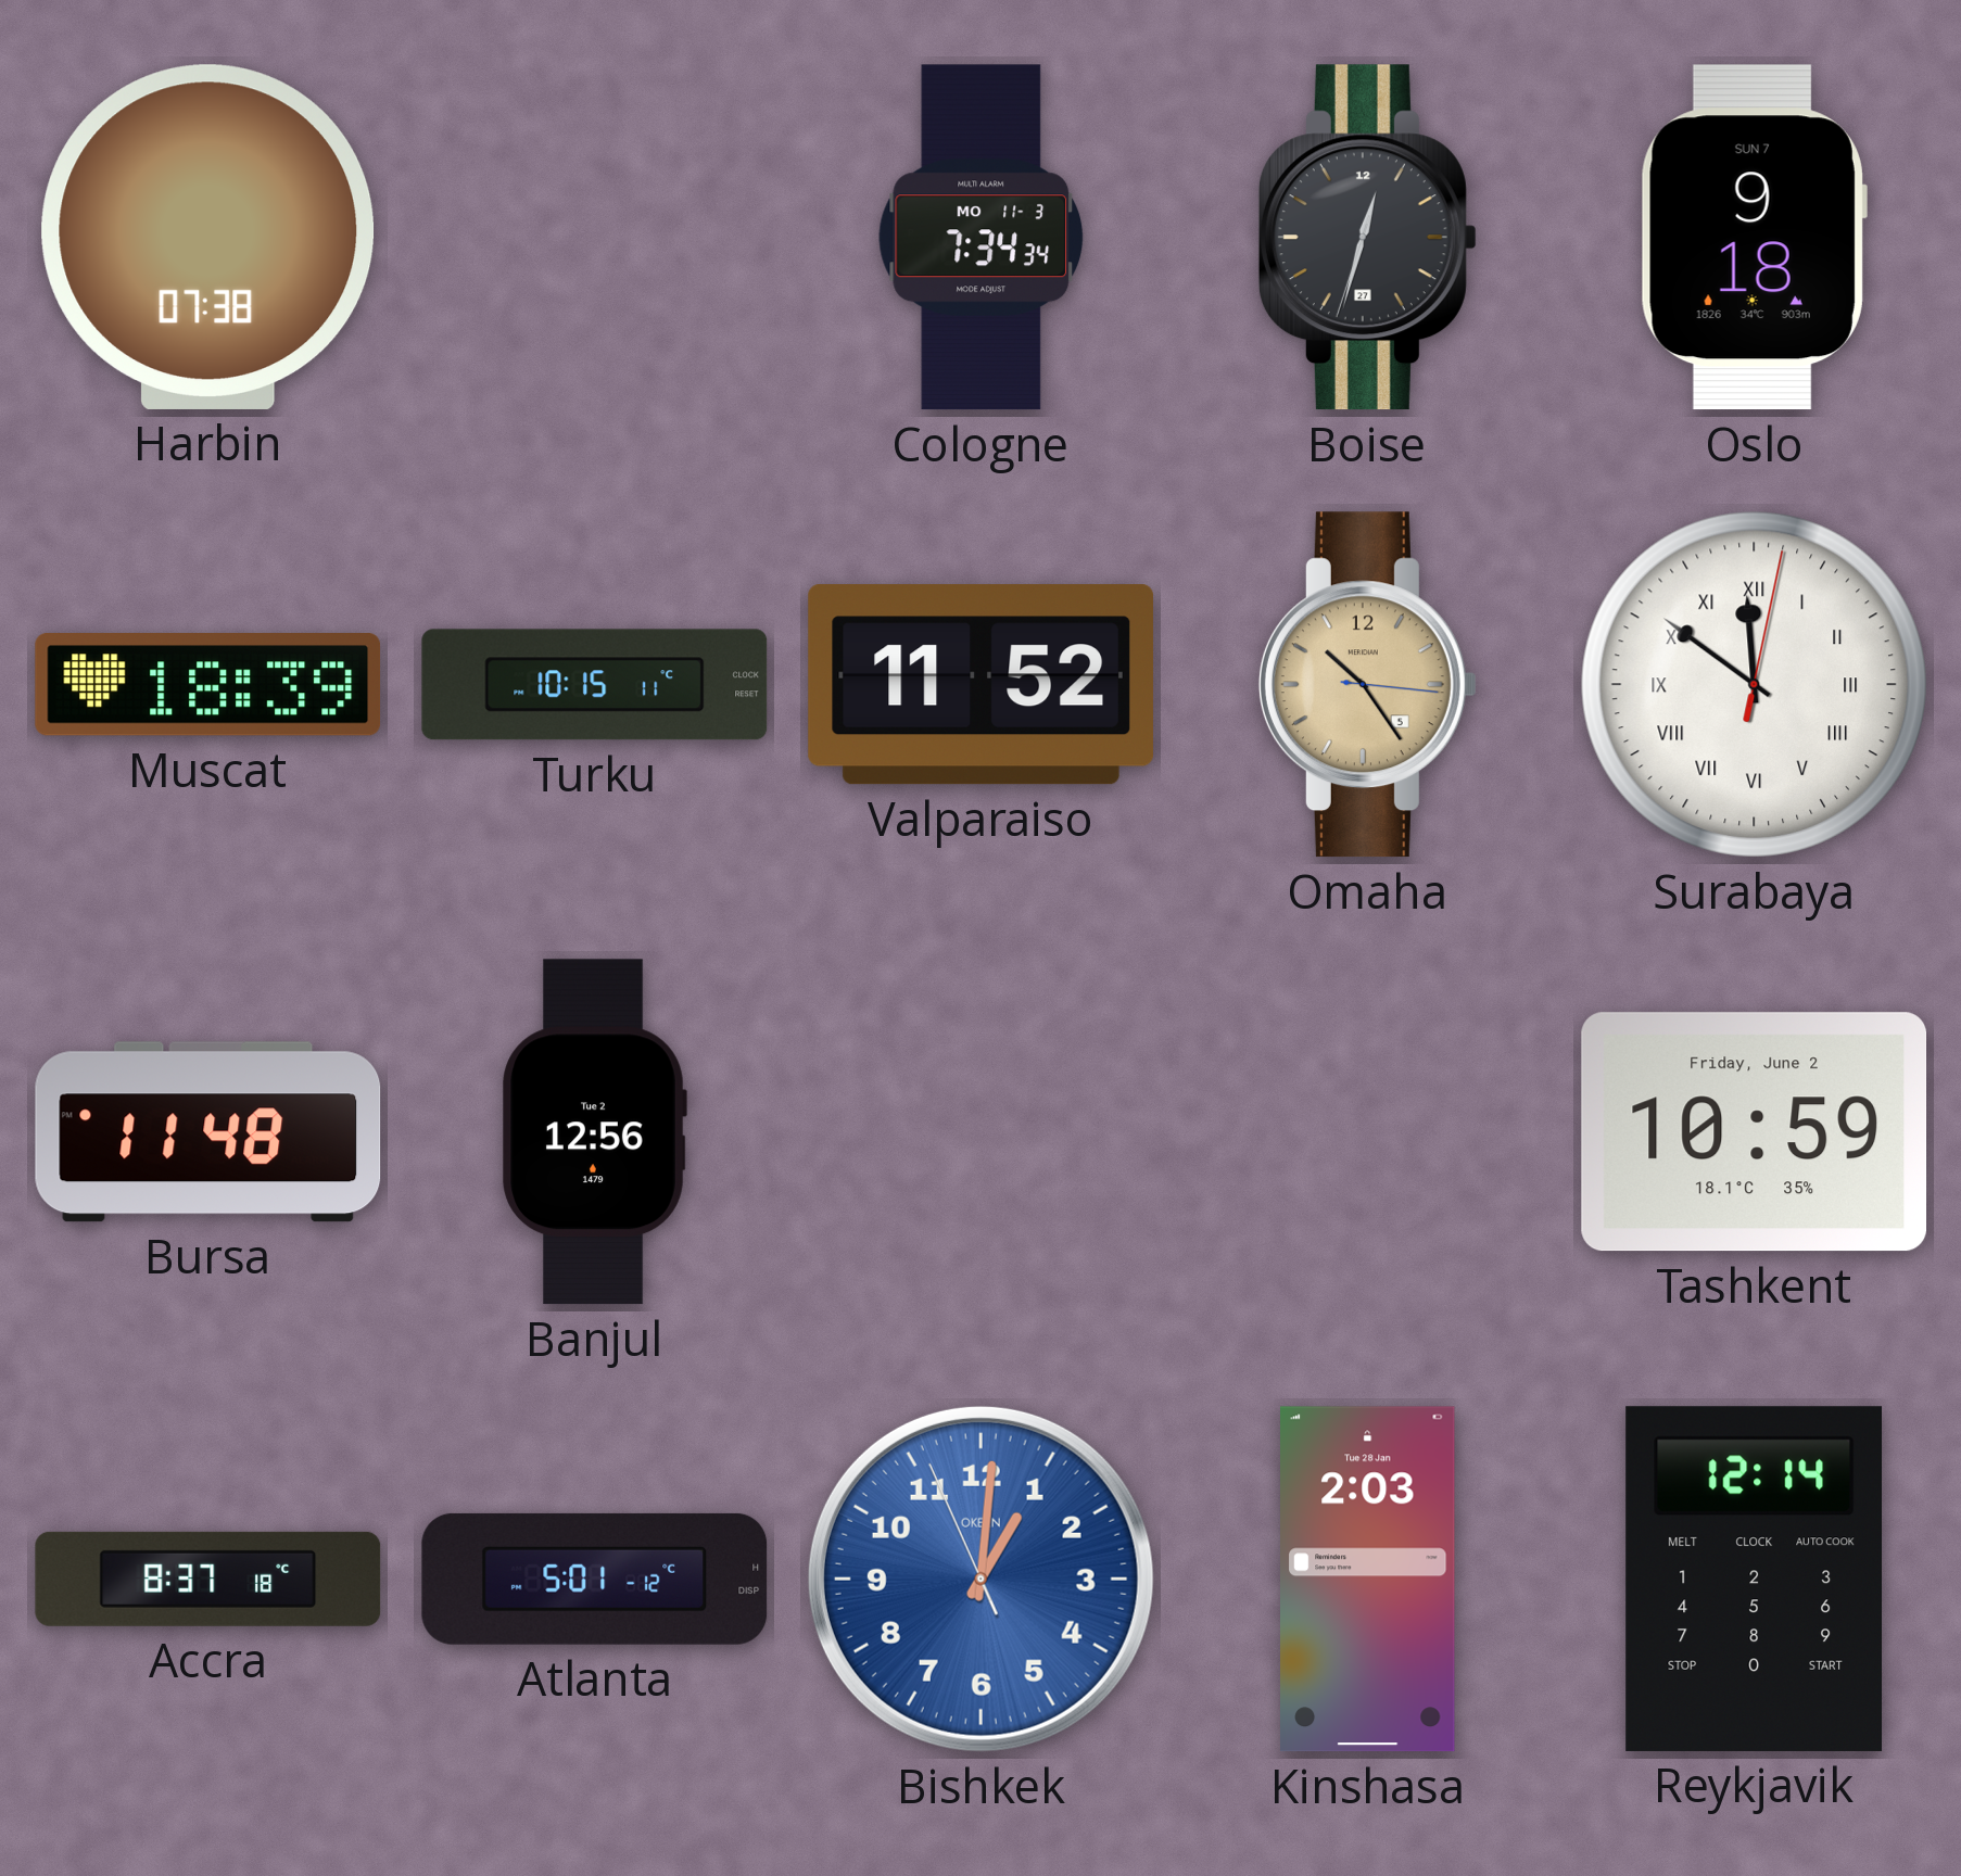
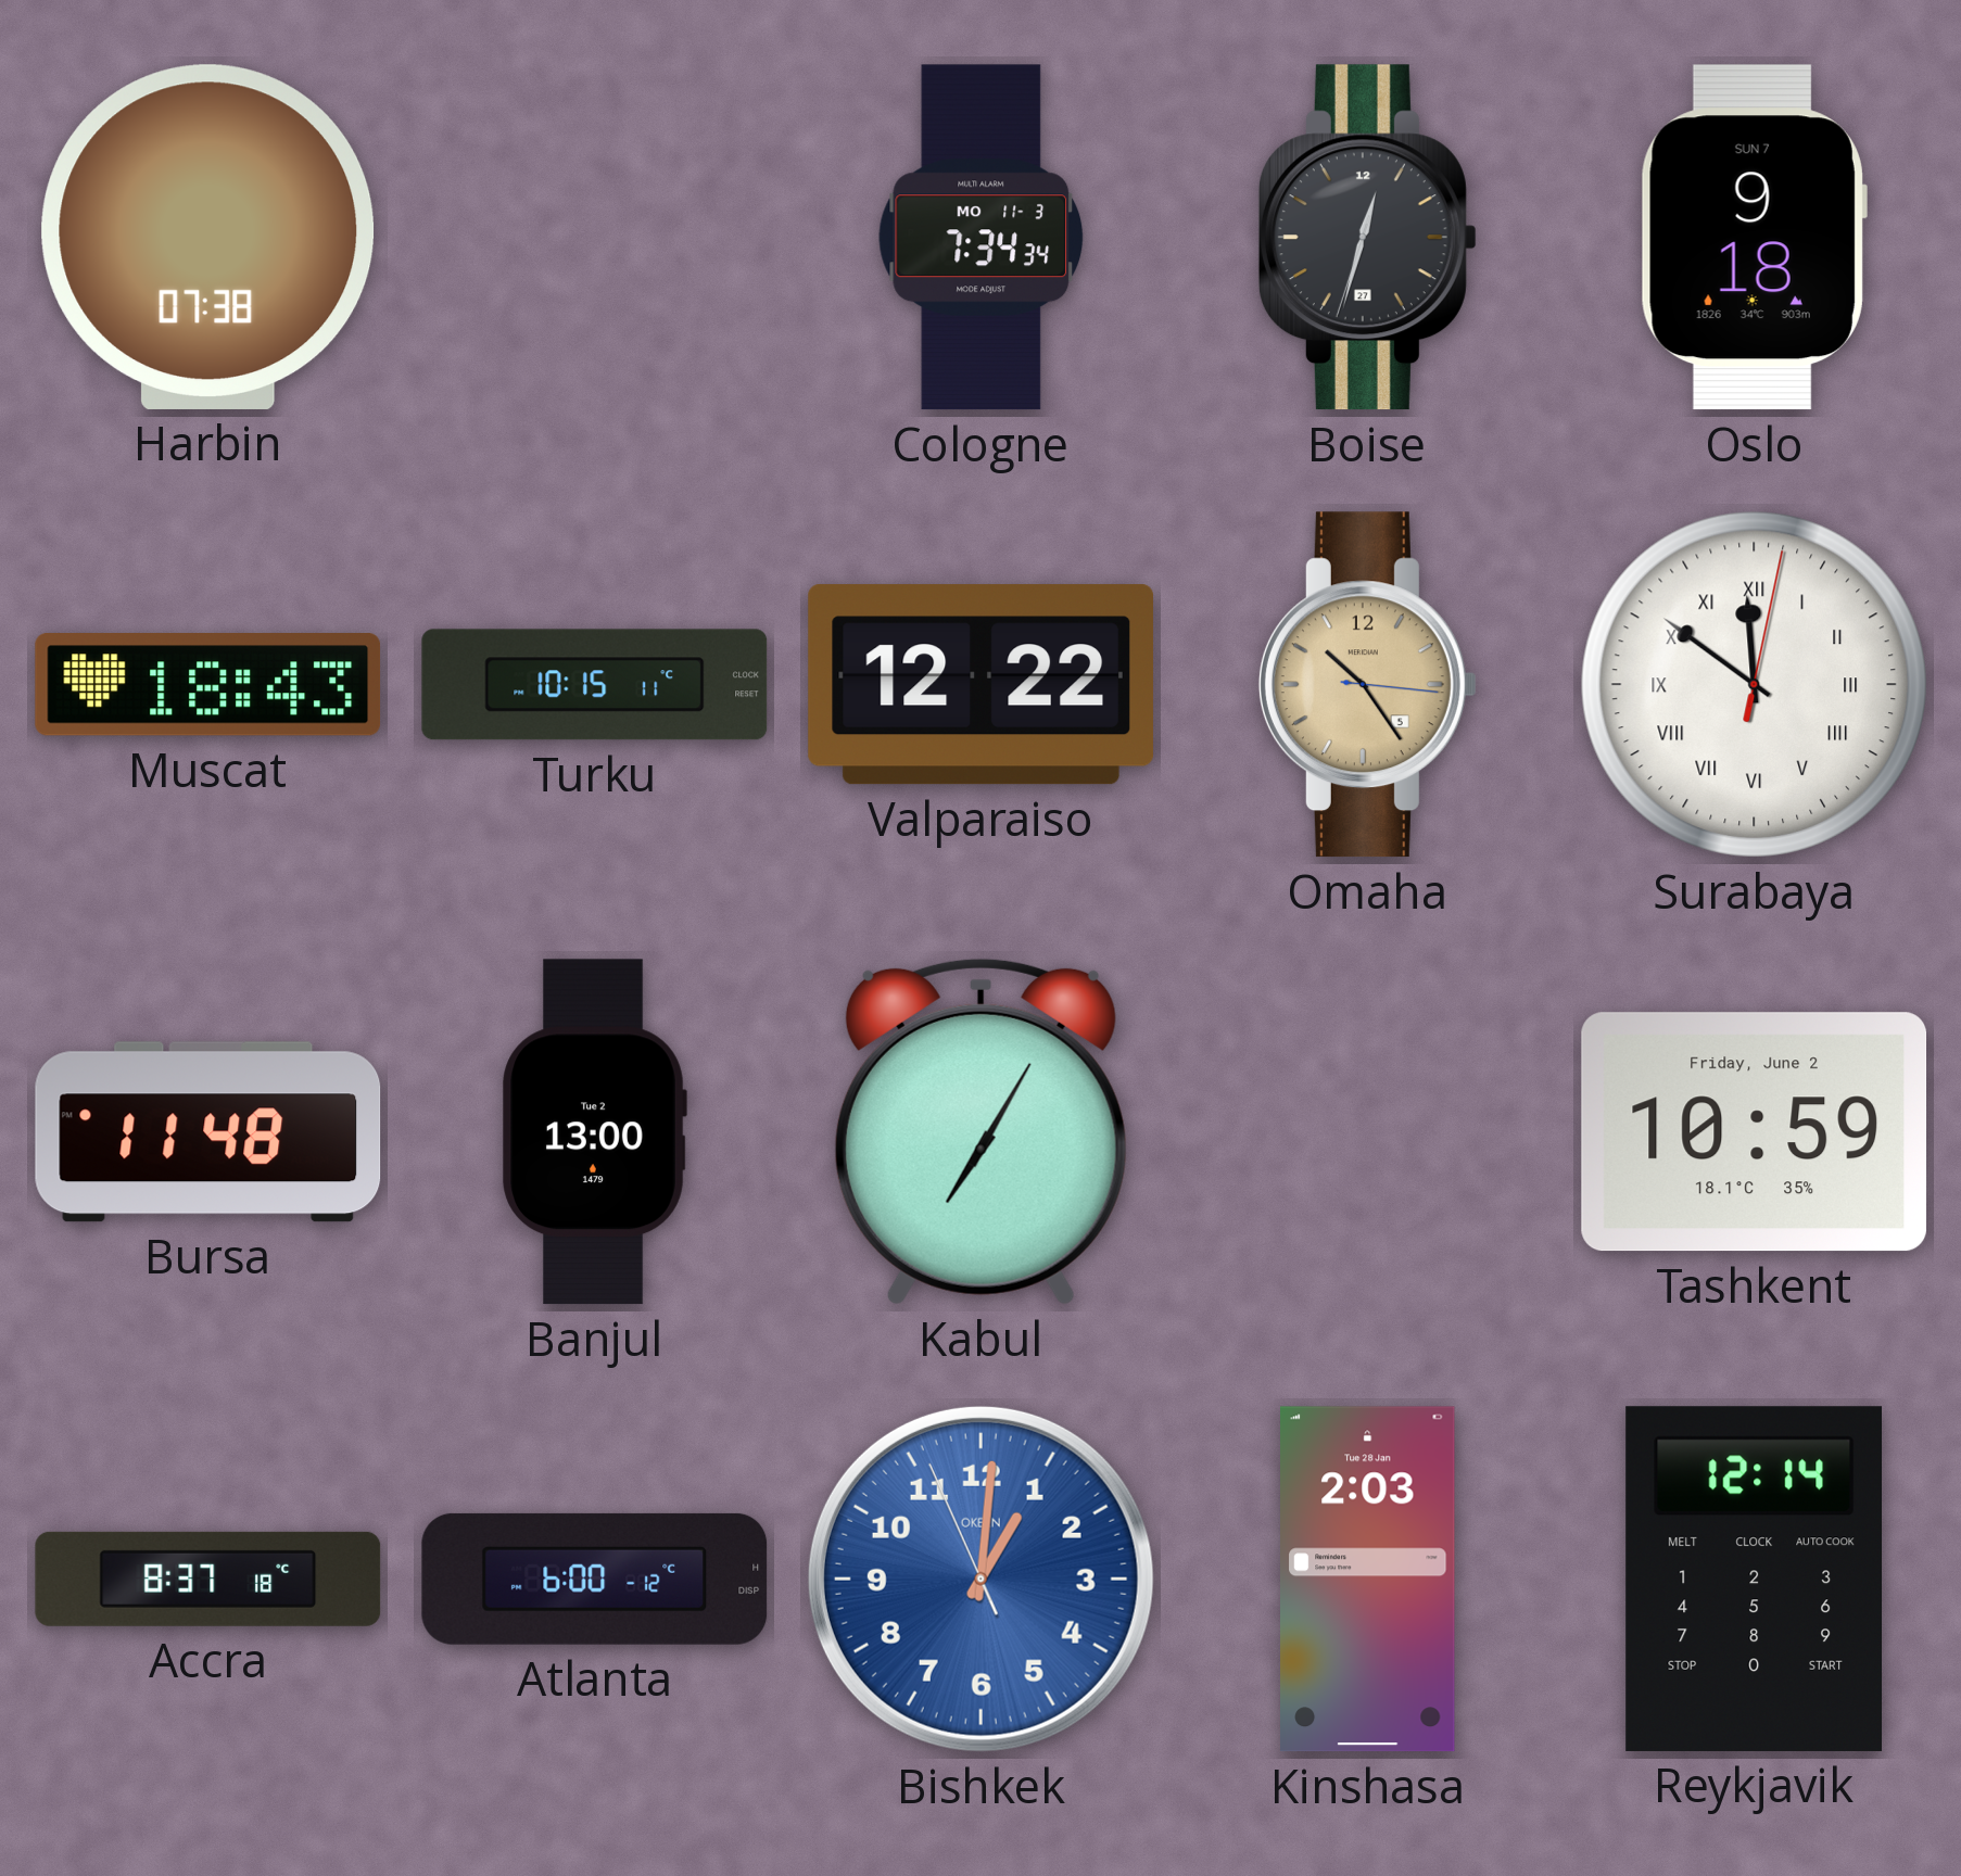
Muscat: 18:39 -> 18:43
Valparaiso: 11:52 -> 12:22
Banjul: 12:56 -> 13:00
Kabul: none -> 7:05
Atlanta: 5:01 -> 6:00
